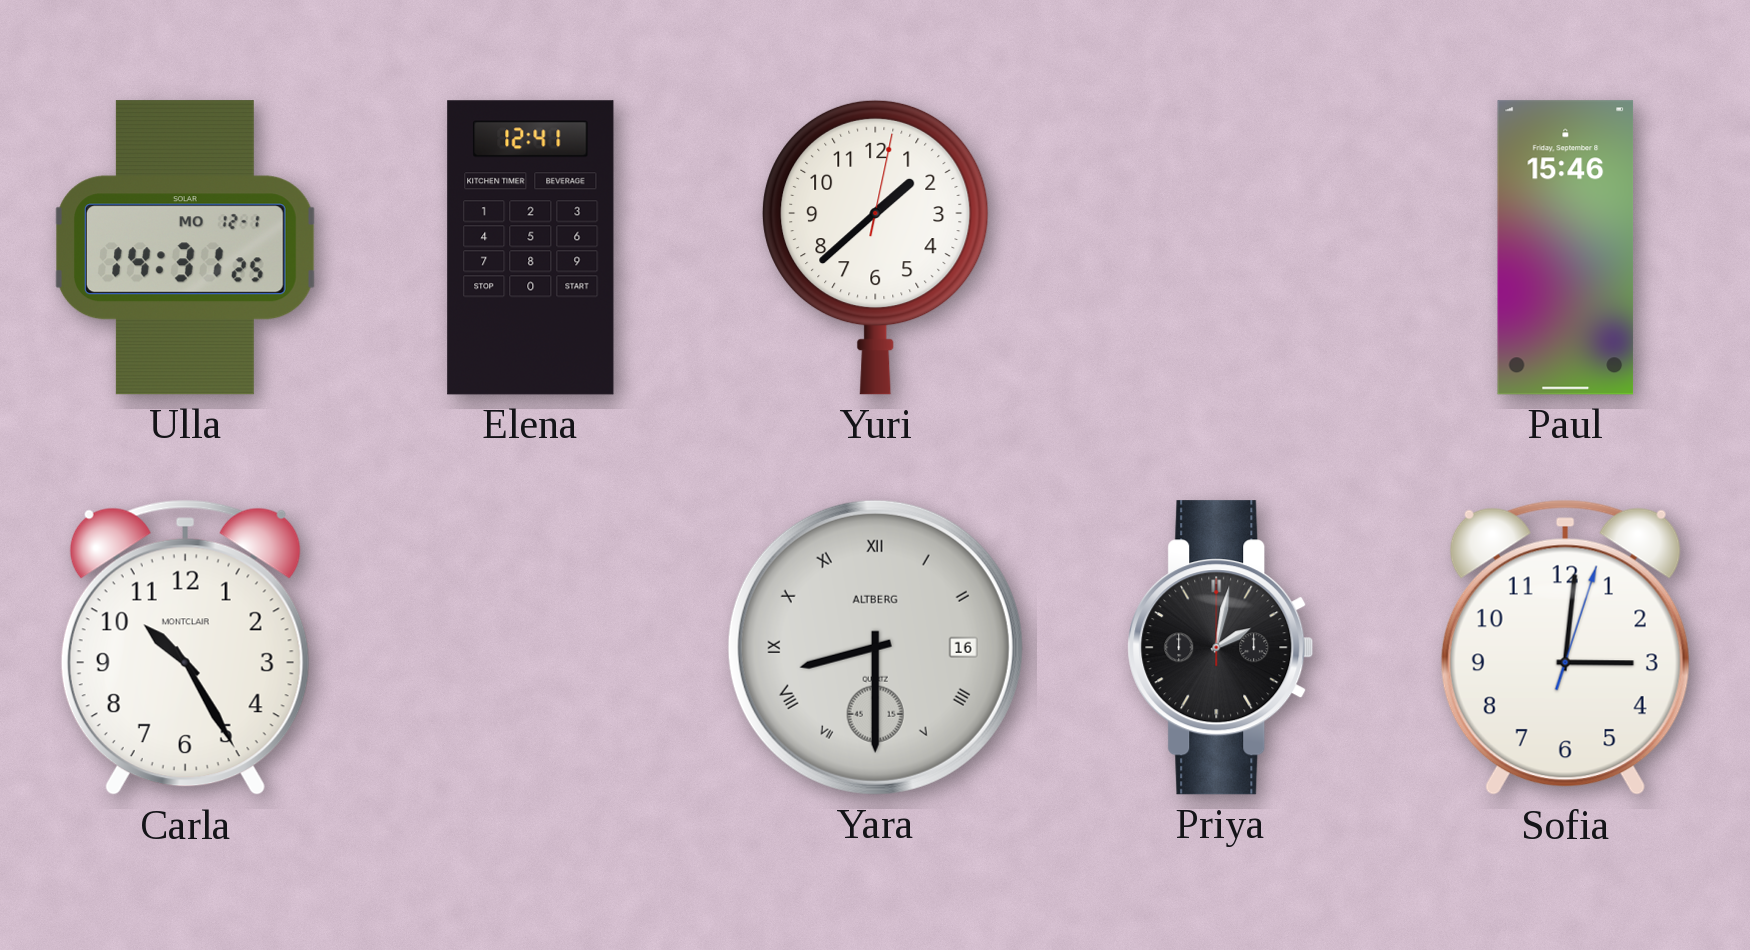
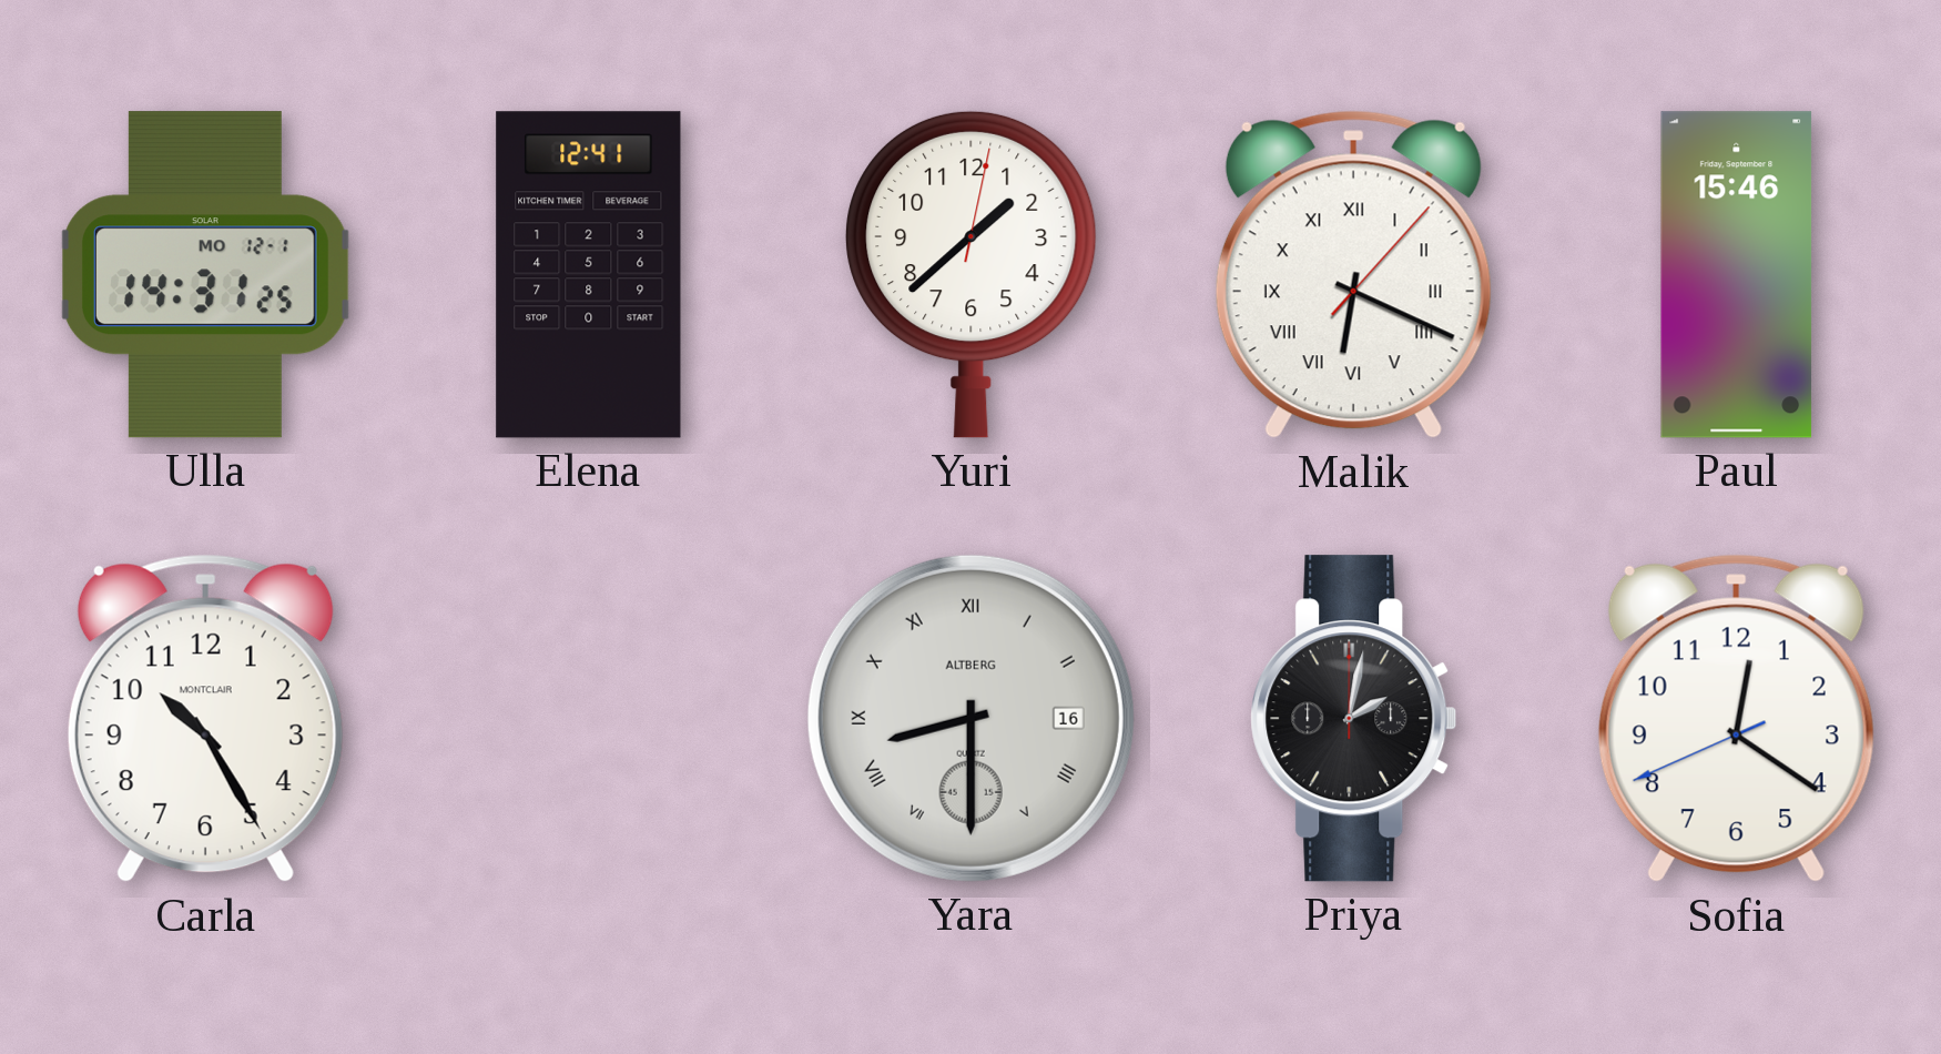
Malik: none -> 6:19
Sofia: 3:01 -> 12:20
